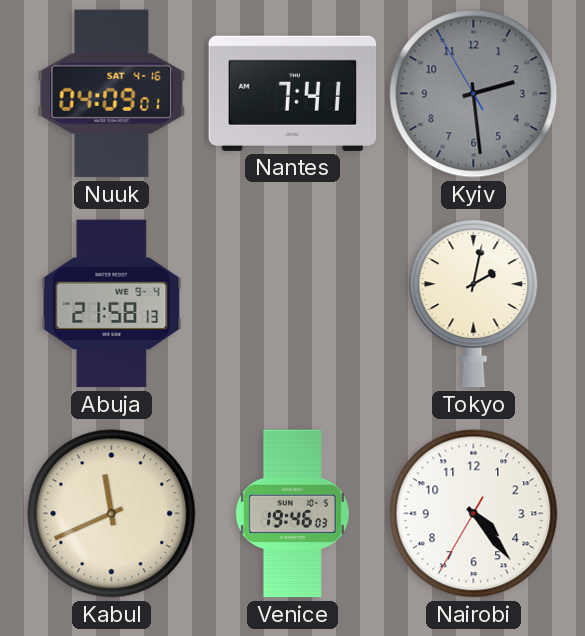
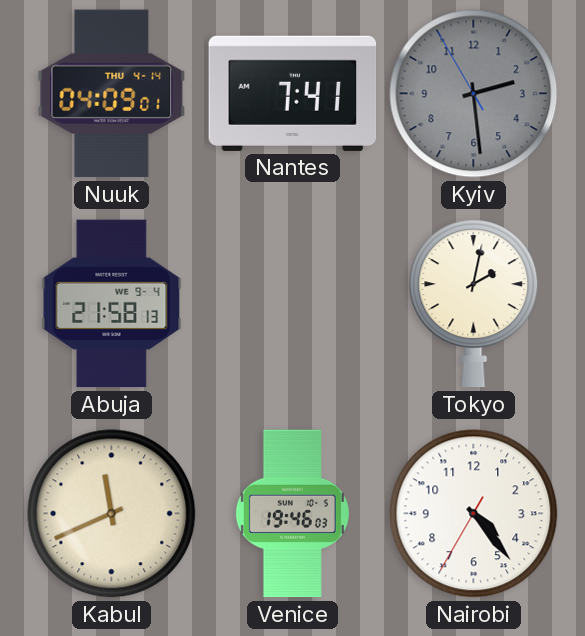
Nuuk date: SAT 4-16 -> THU 4-14
